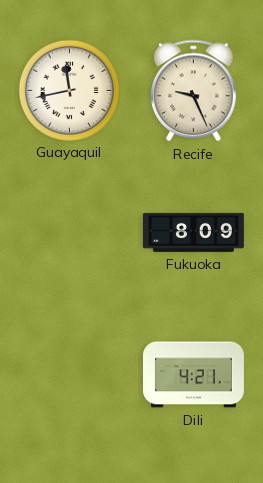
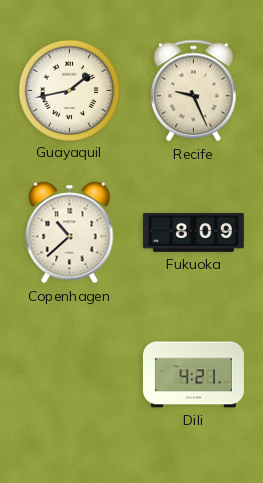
Guayaquil: 11:43 -> 1:43
Copenhagen: none -> 10:38
